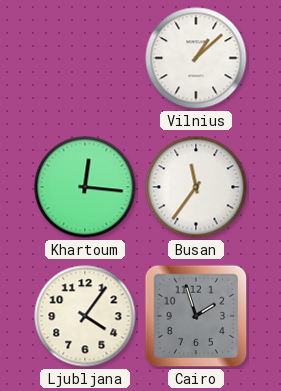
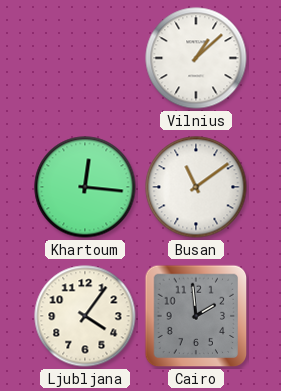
Busan: 11:36 -> 11:09
Cairo: 1:57 -> 1:59
